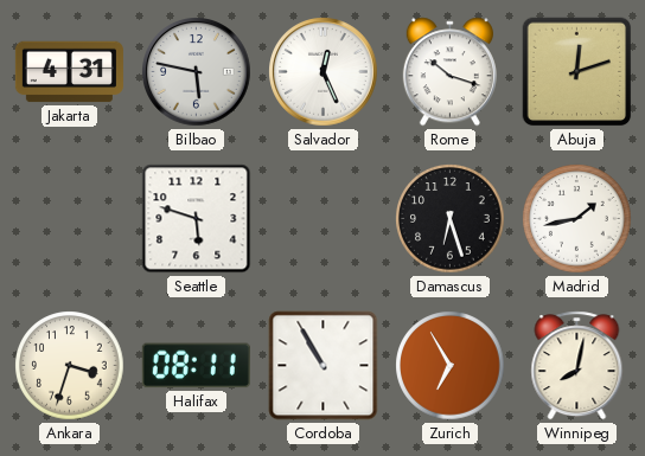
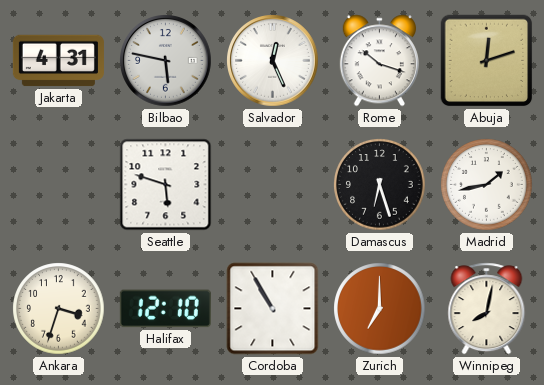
Halifax: 08:11 -> 12:10
Zurich: 6:55 -> 7:00
